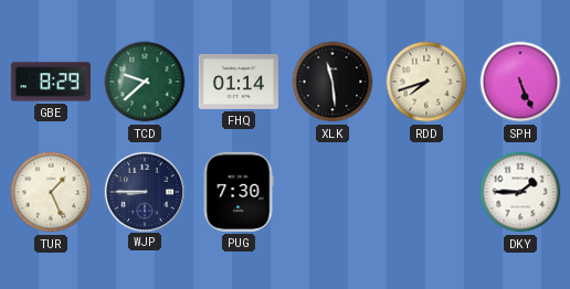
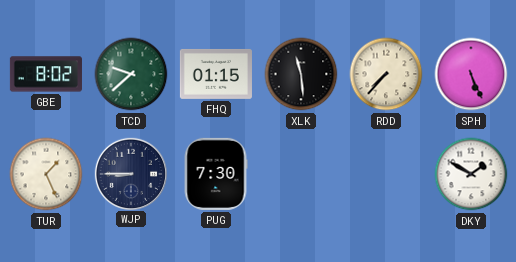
GBE: 8:29 -> 8:02
FHQ: 01:14 -> 01:15
RDD: 7:42 -> 7:37
DKY: 1:45 -> 1:50
